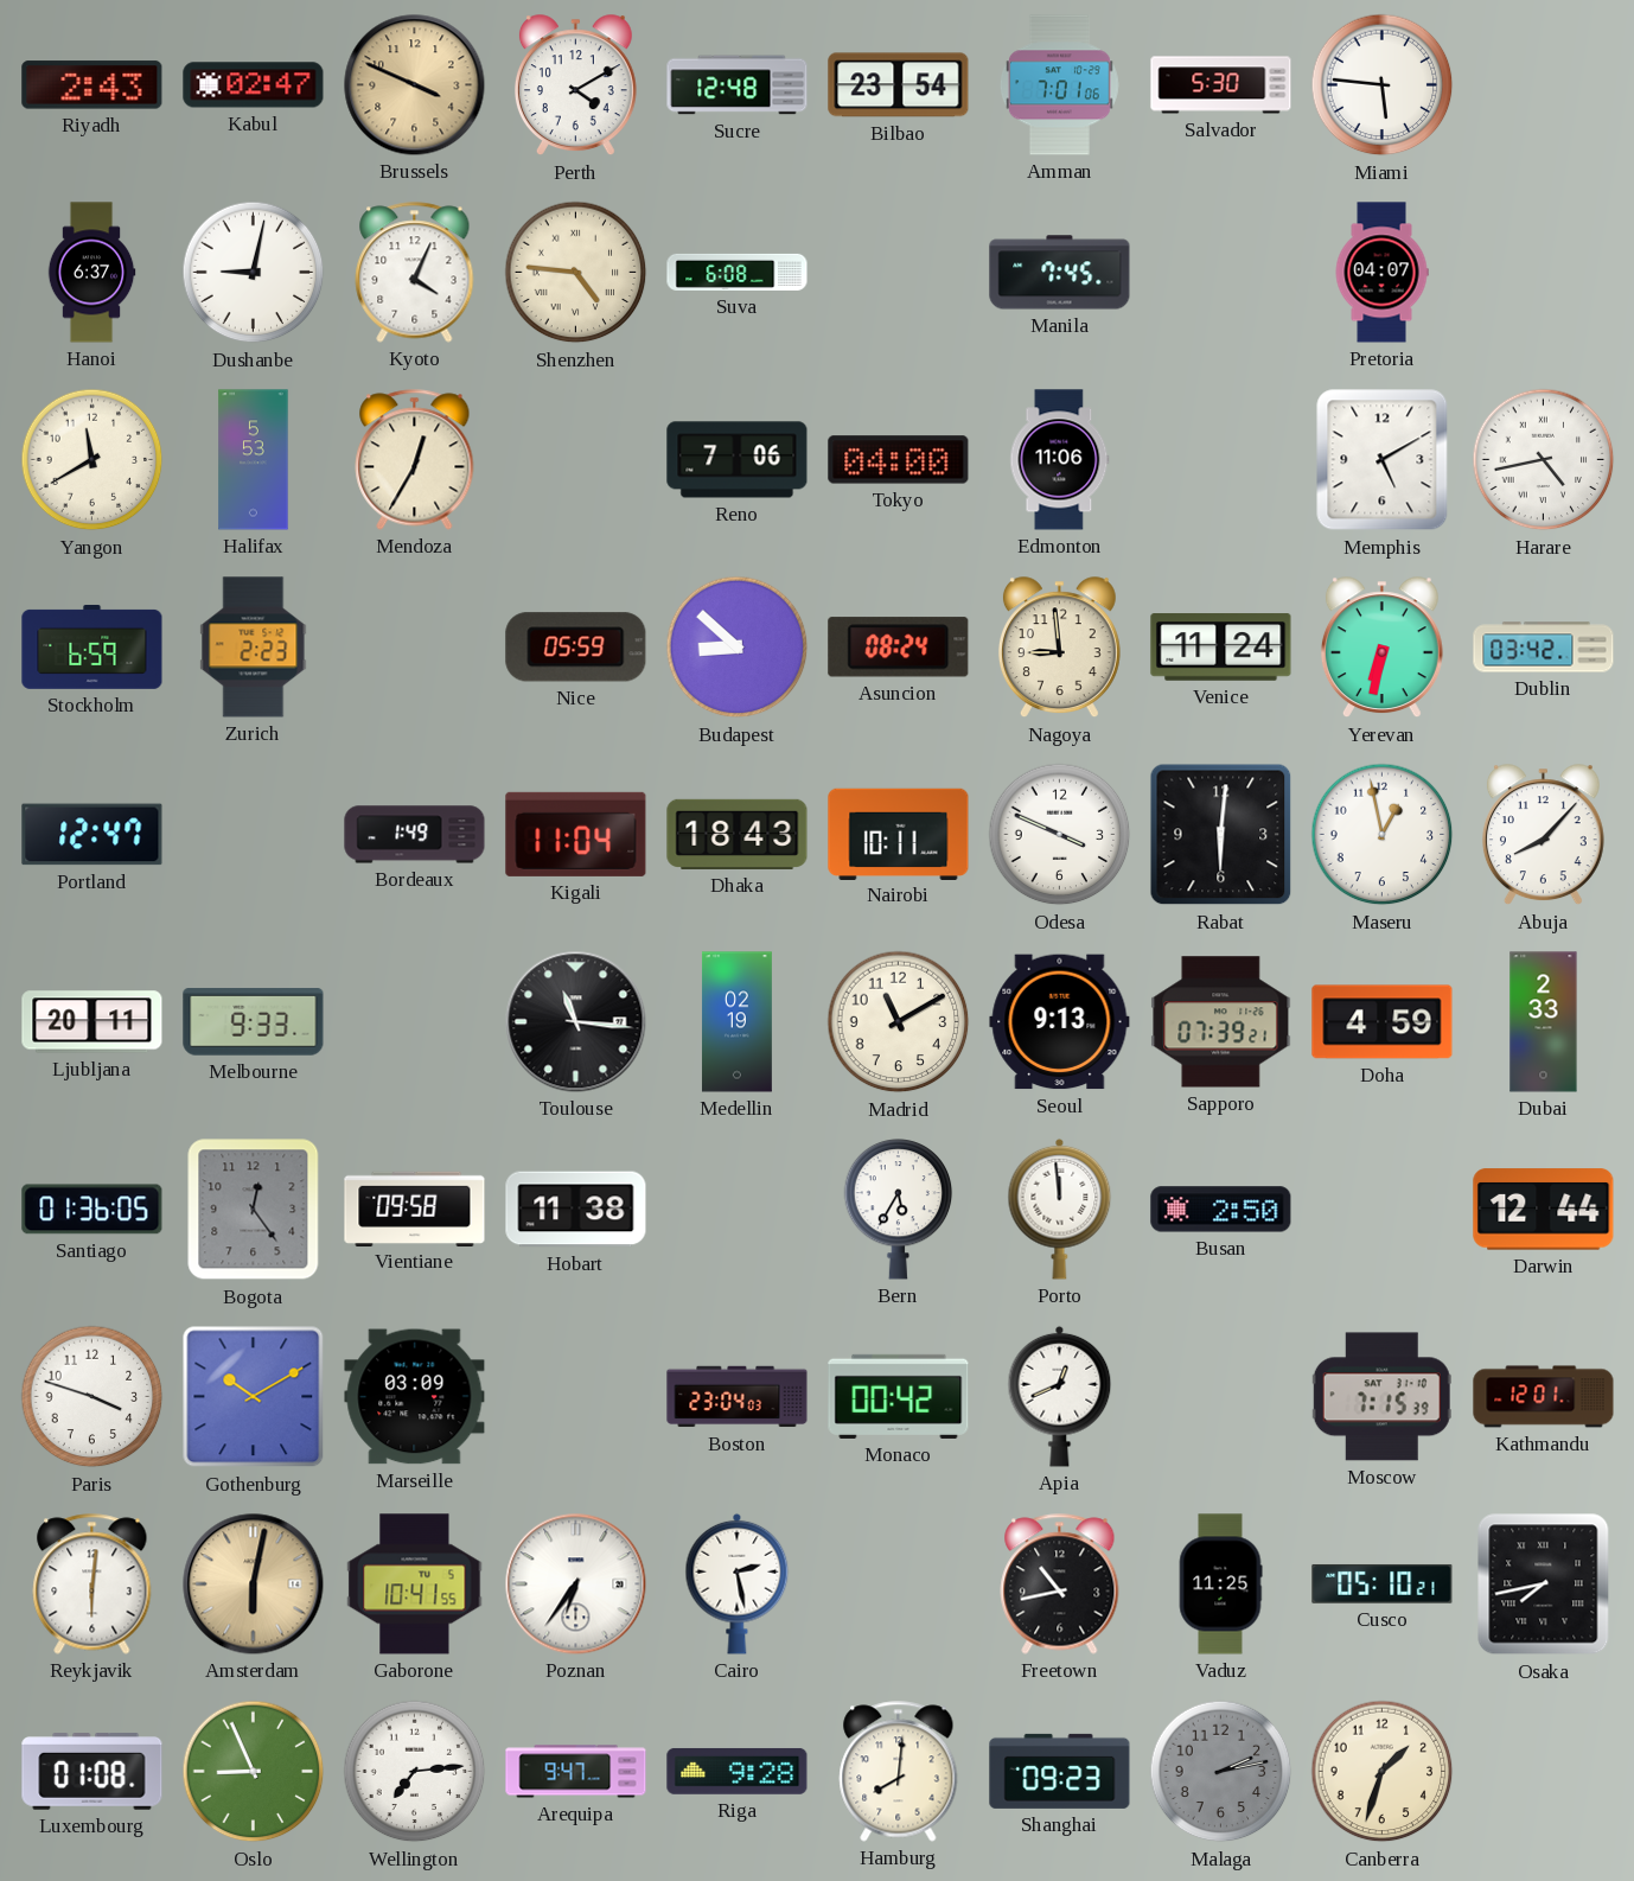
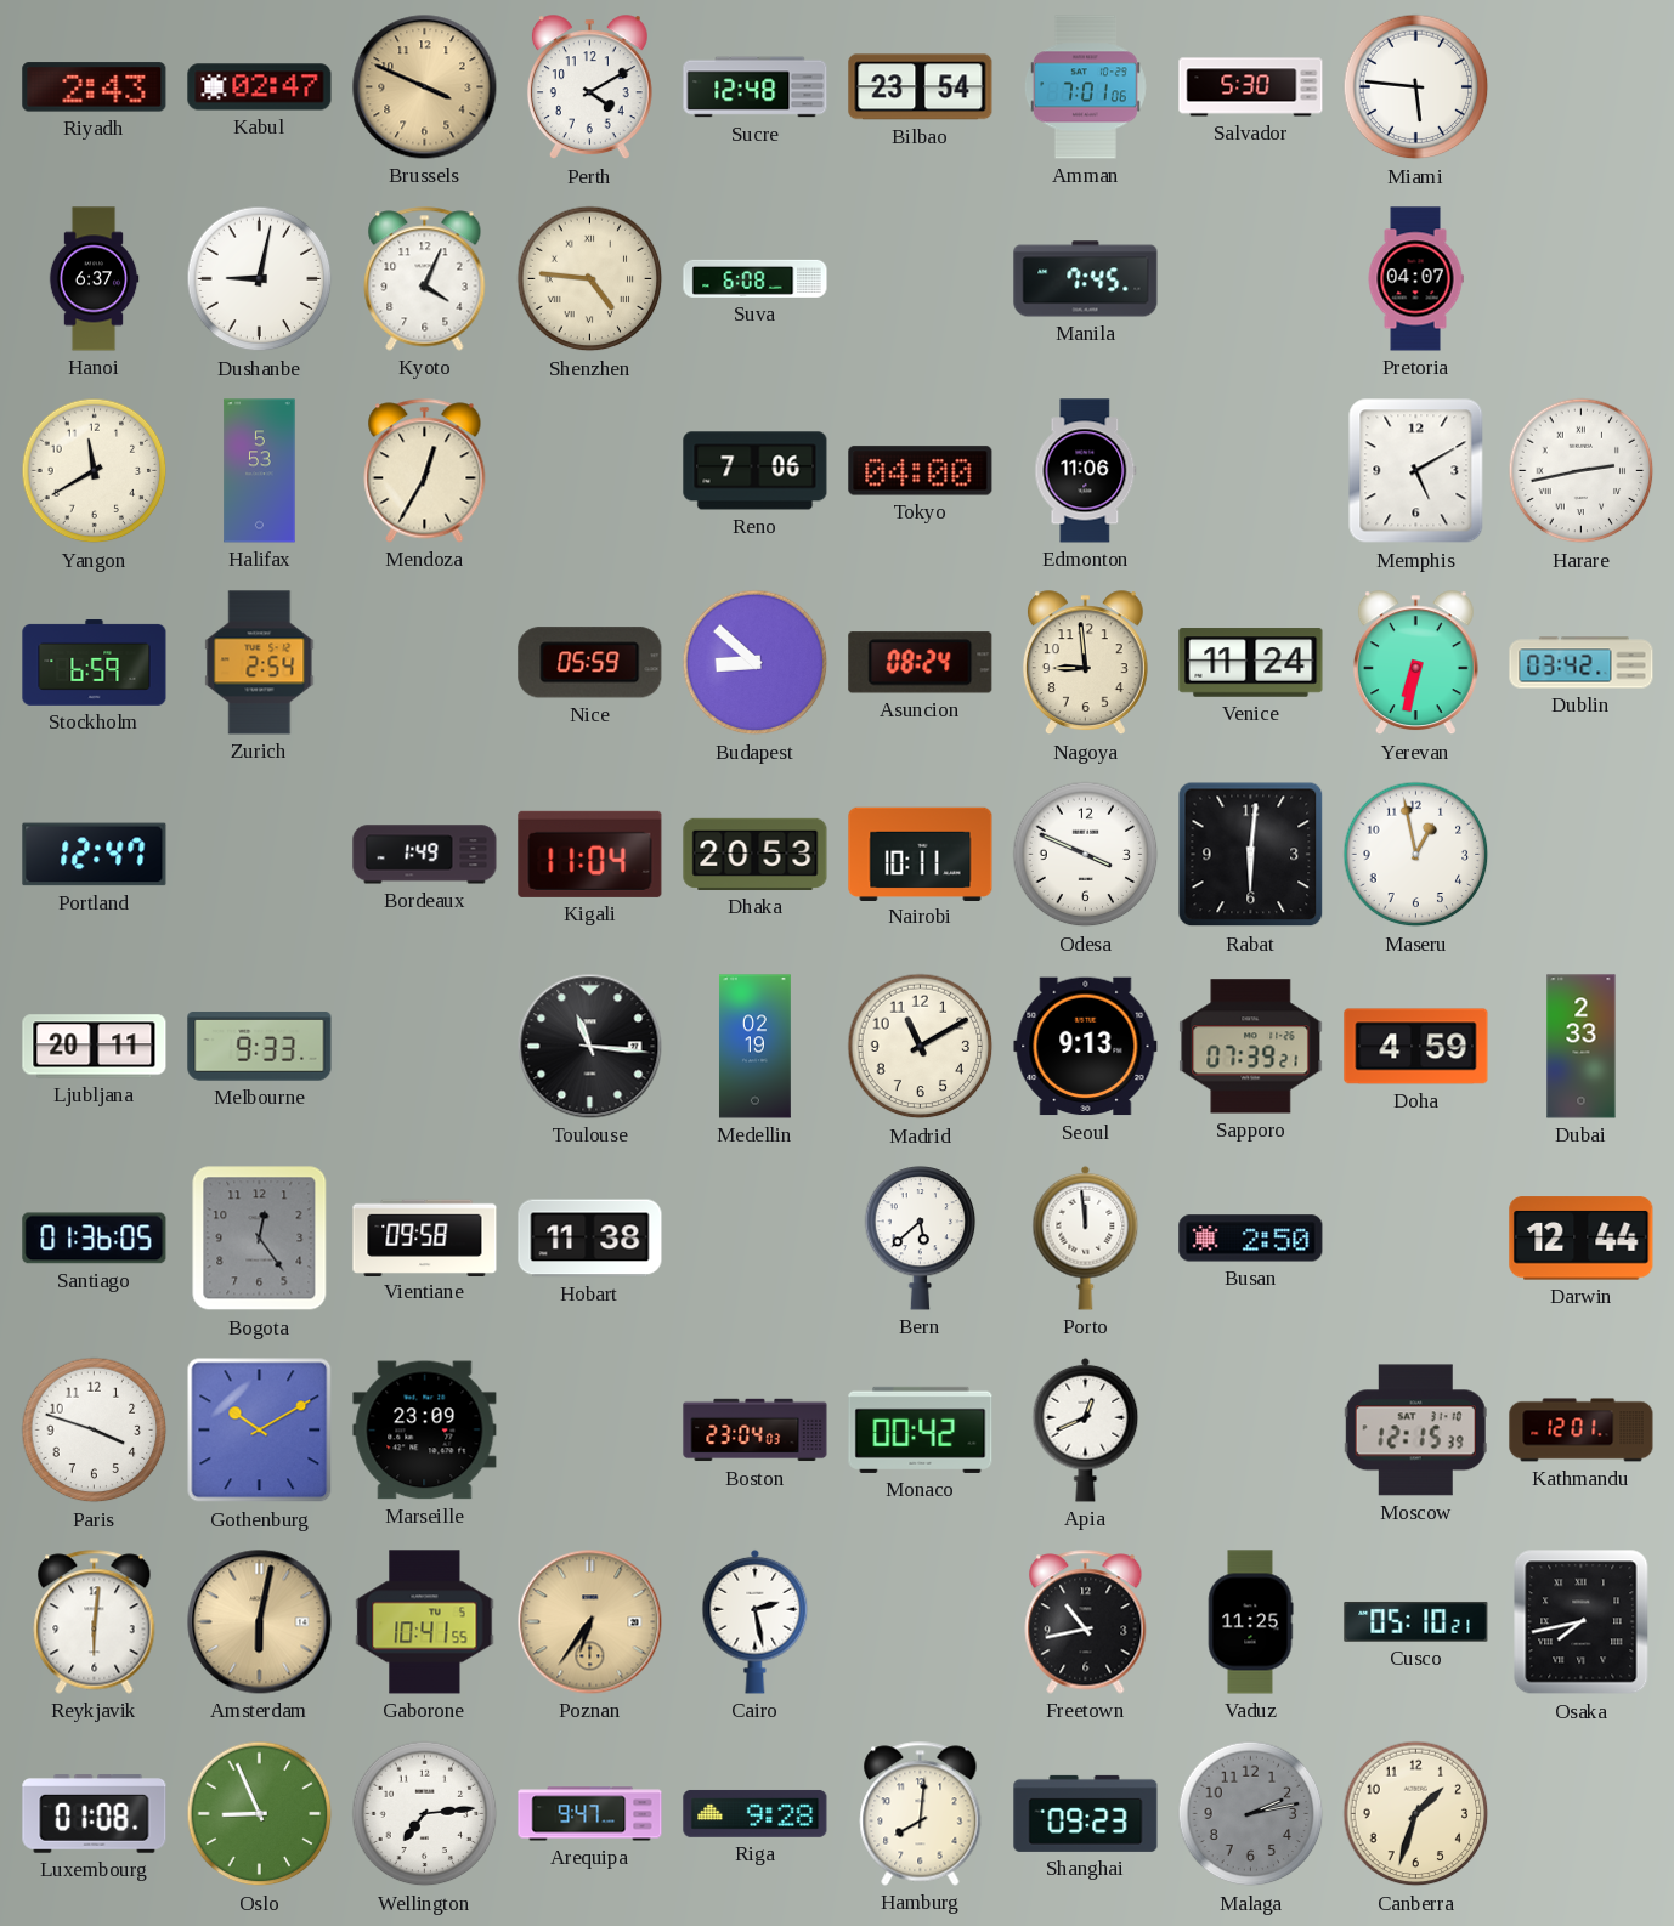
Harare: 4:43 -> 2:43
Zurich: 2:23 -> 2:54
Dhaka: 18:43 -> 20:53
Abuja: 8:07 -> none
Bern: 5:35 -> 5:38
Marseille: 03:09 -> 23:09
Moscow: 7:15 -> 12:15
Poznan dial: white -> champagne
